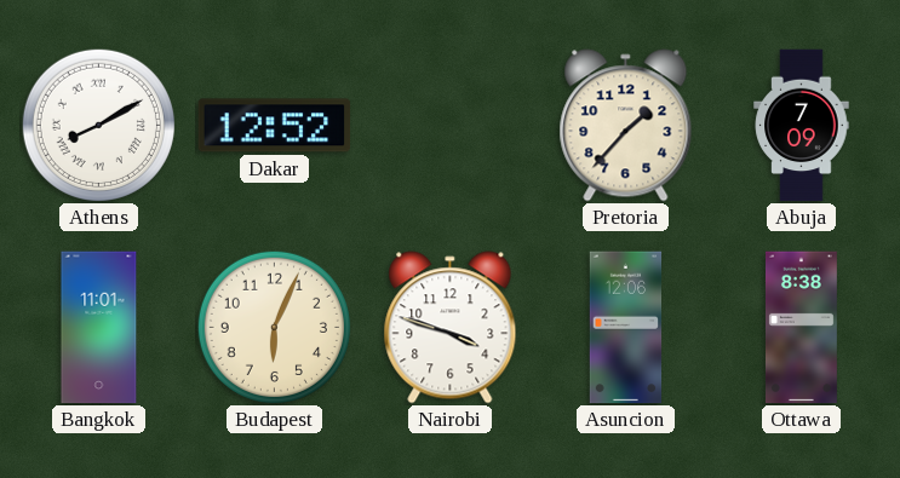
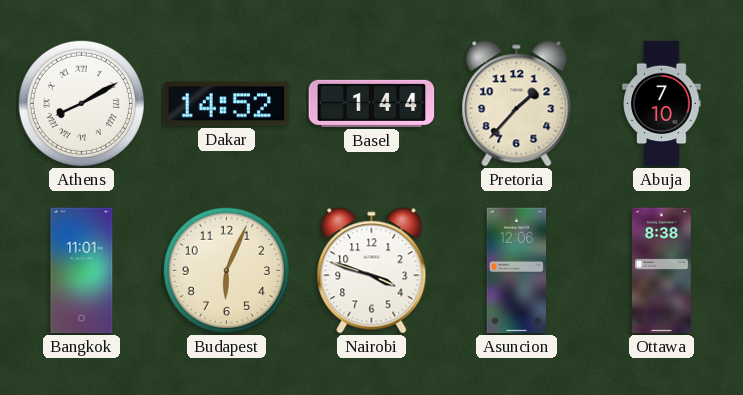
Dakar: 12:52 -> 14:52
Basel: none -> 1:44
Abuja: 7:09 -> 7:10
